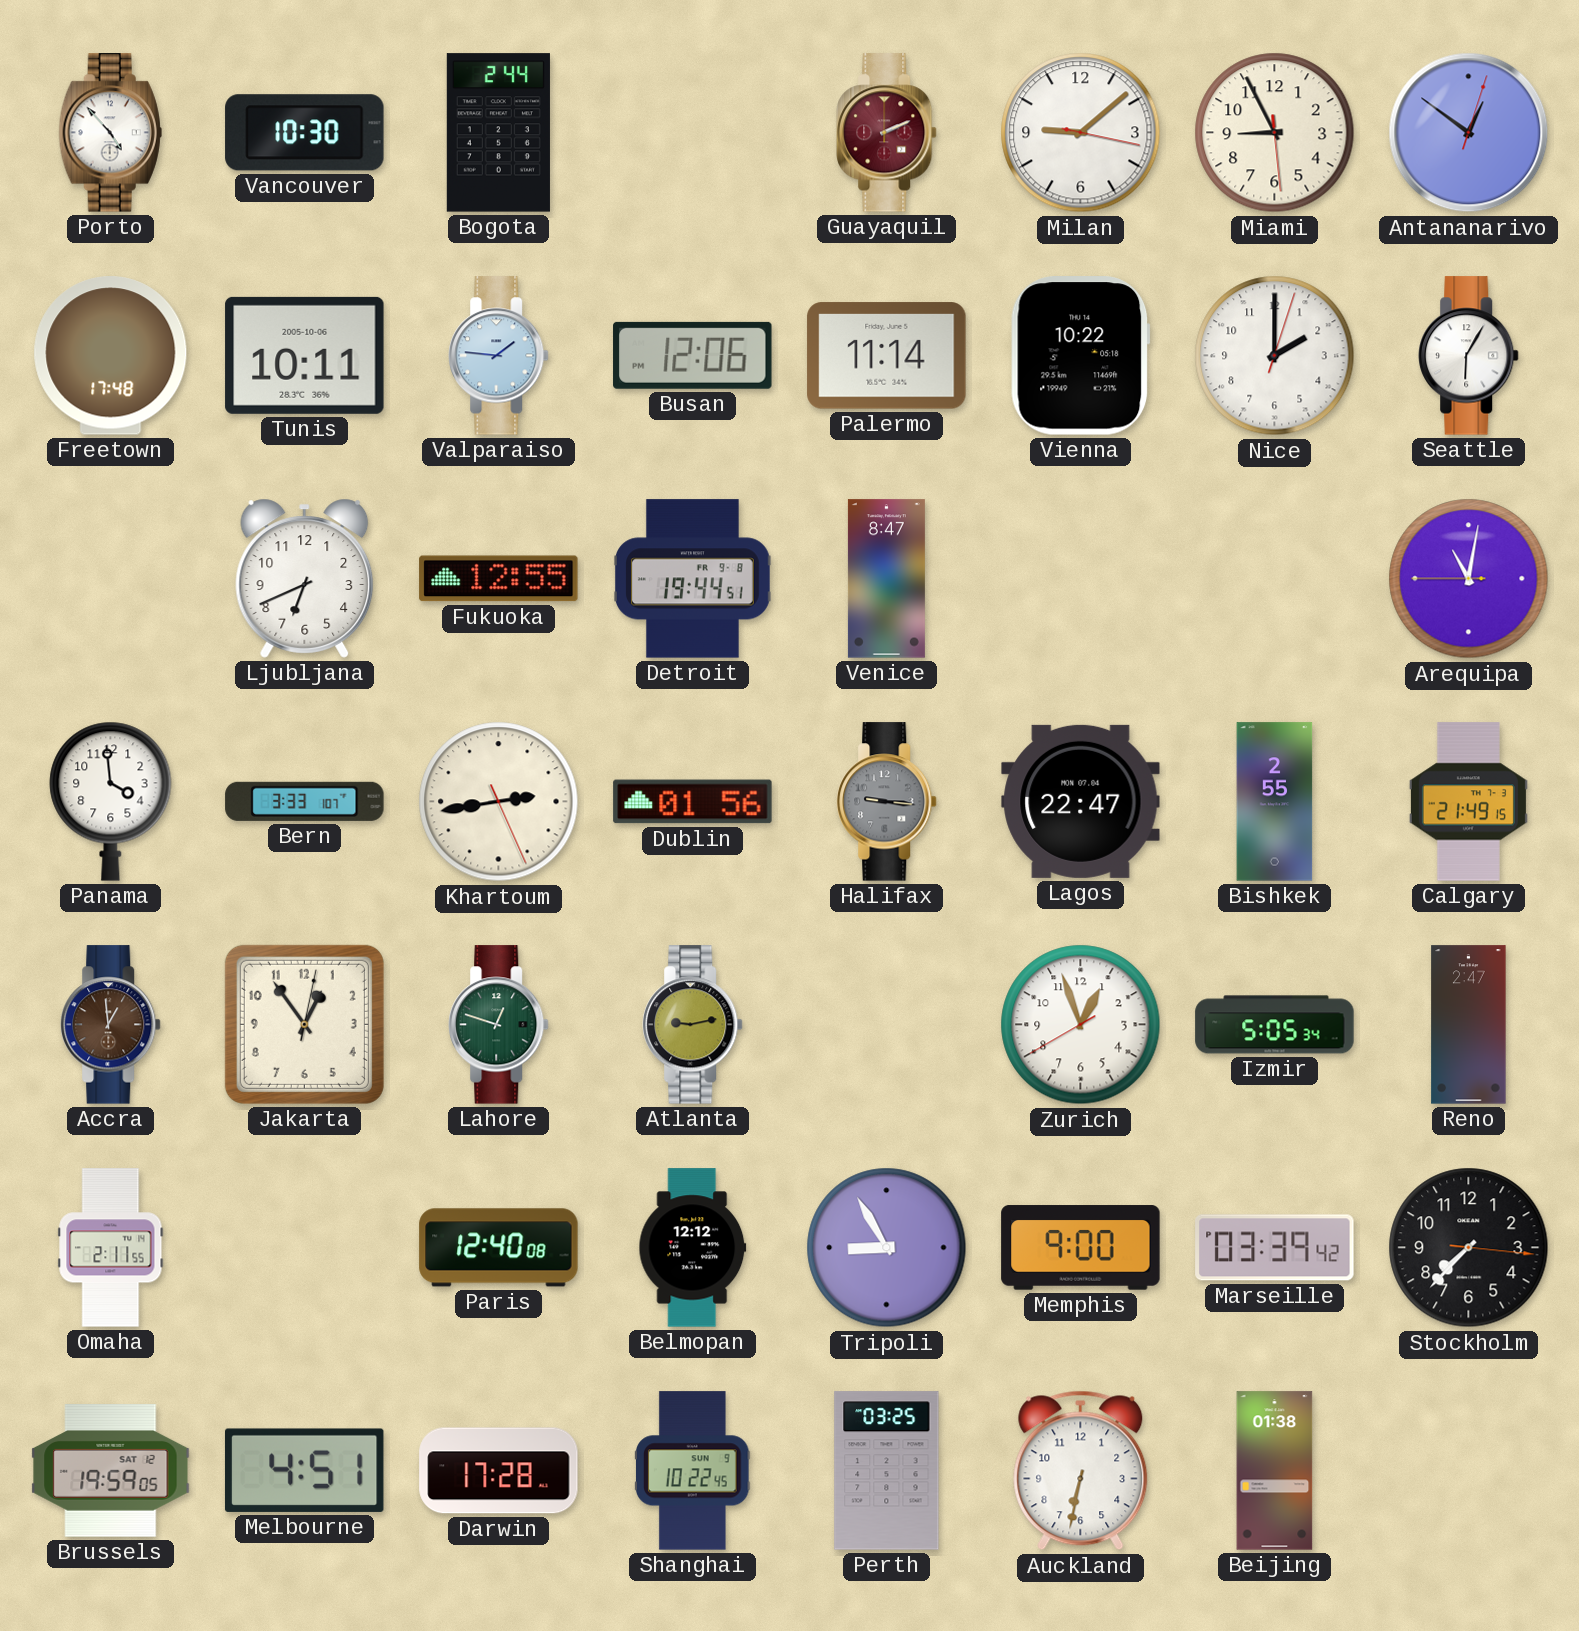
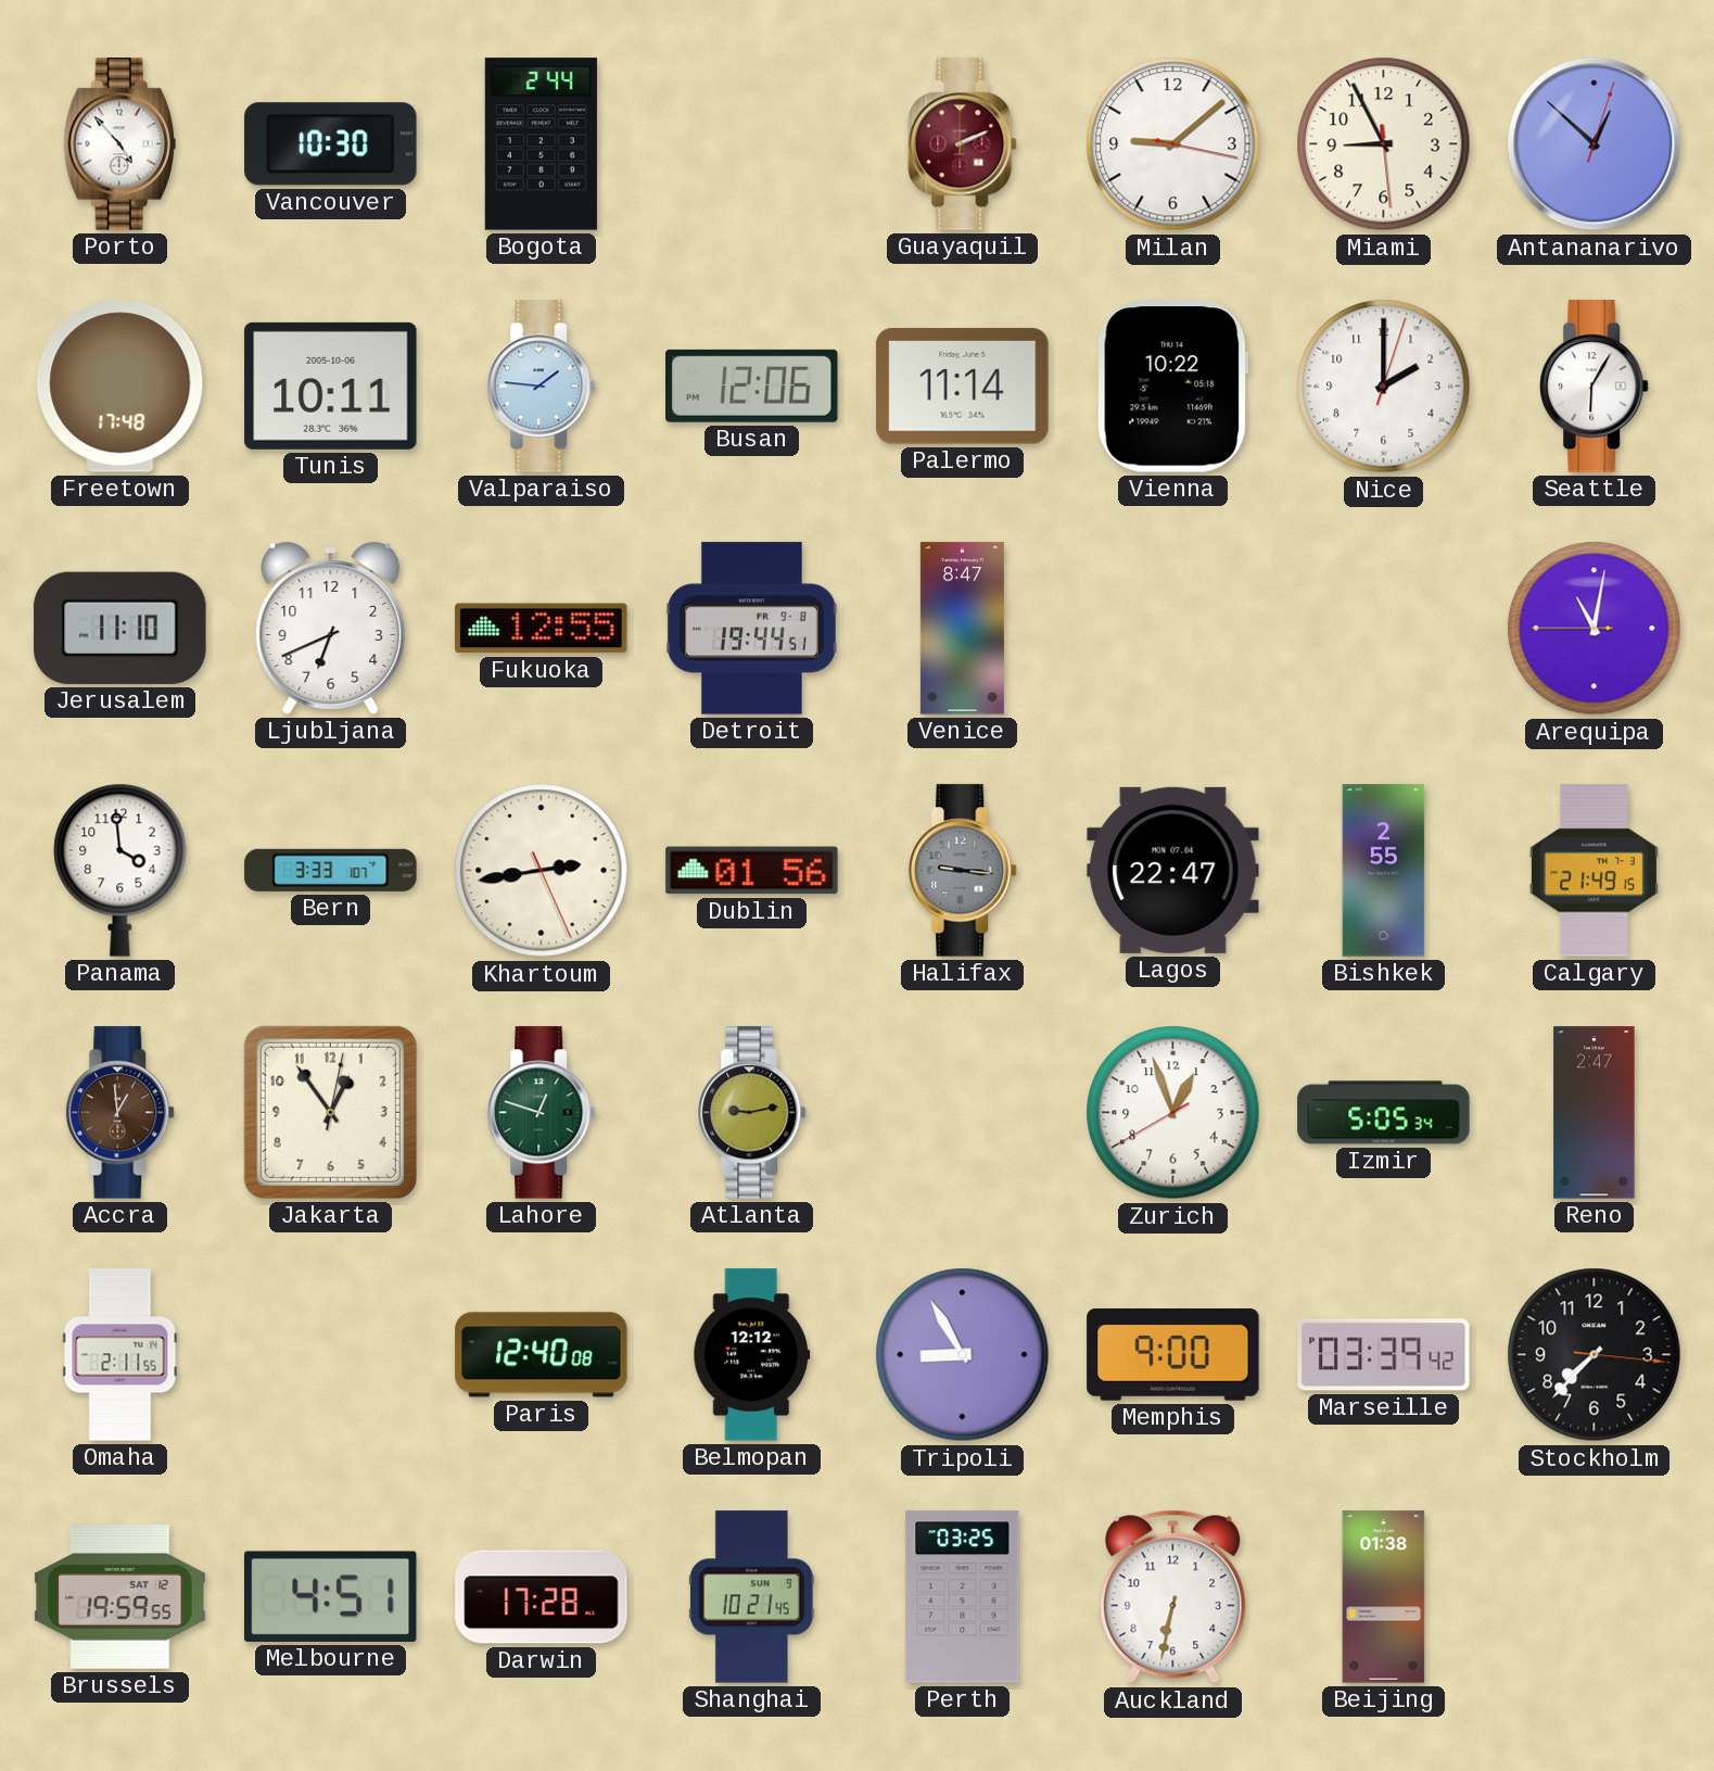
Antananarivo: 12:51 -> 12:52
Jerusalem: none -> 11:10
Brussels: 19:59:05 -> 19:59:55
Shanghai: 10:22 -> 10:21
